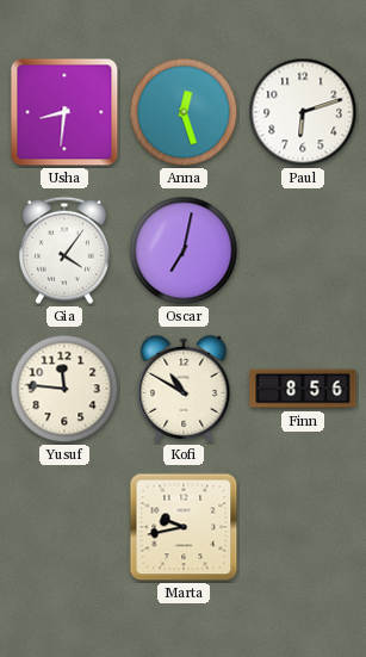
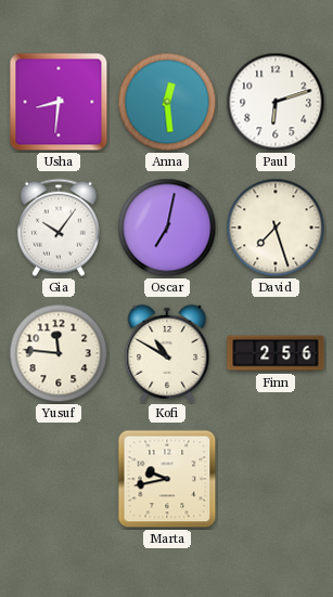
Anna: 12:27 -> 12:29
Gia: 4:06 -> 10:06
David: none -> 7:27
Finn: 8:56 -> 2:56
